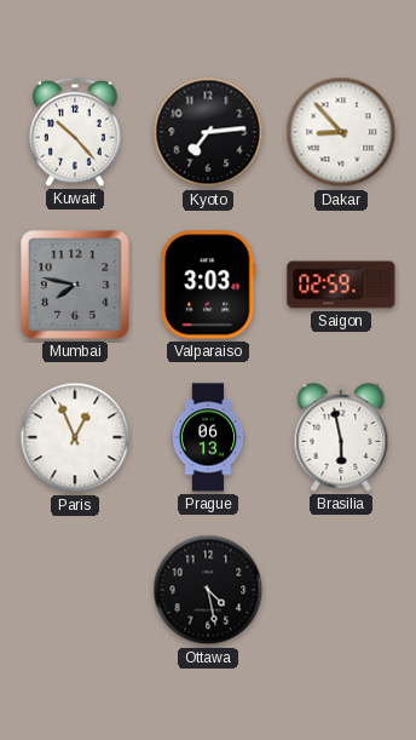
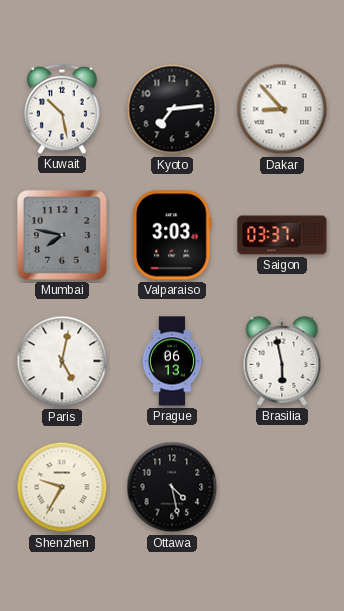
Kuwait: 10:23 -> 10:28
Saigon: 02:59 -> 03:37
Paris: 12:56 -> 5:02
Shenzhen: none -> 9:35
